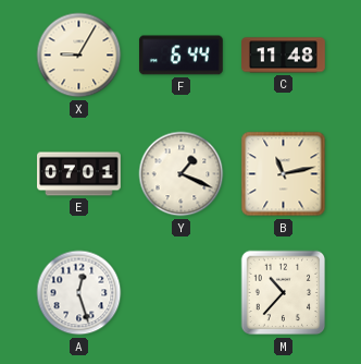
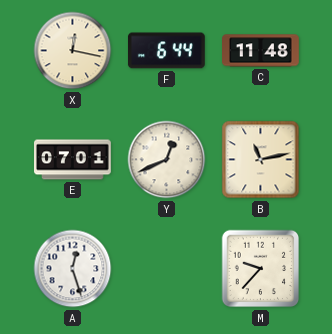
X: 9:05 -> 12:17
Y: 1:19 -> 12:41
M: 10:37 -> 9:37
